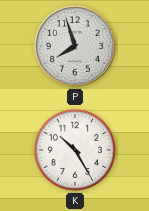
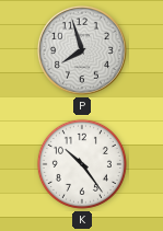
K: 10:25 -> 10:24
